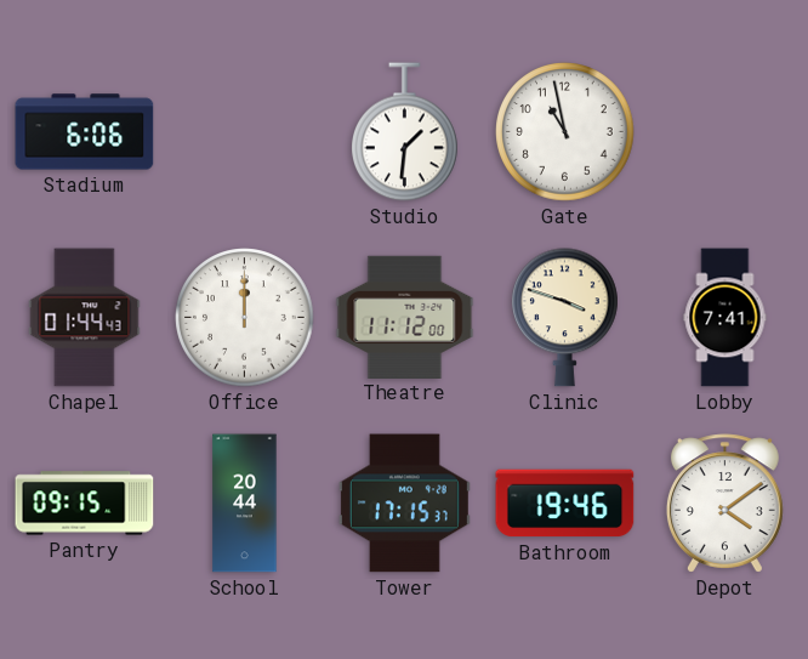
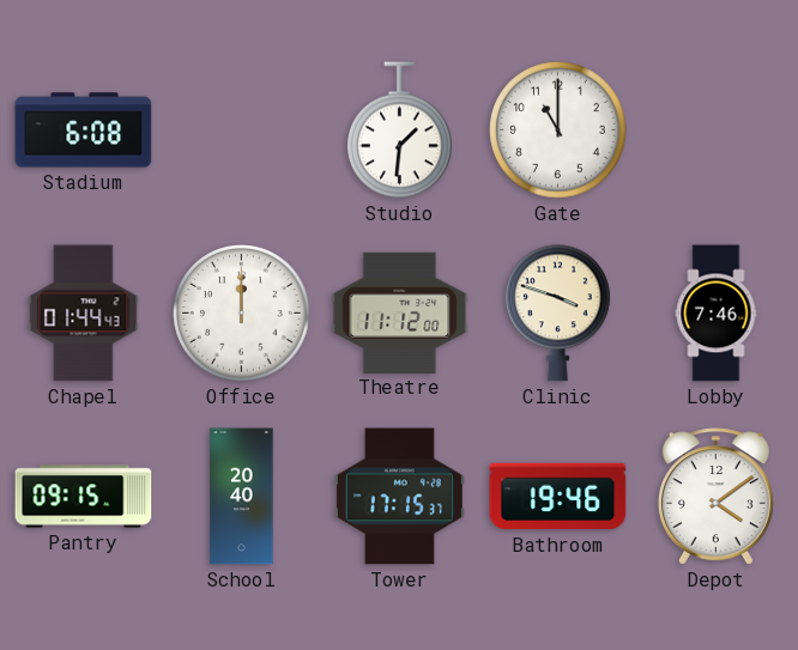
Stadium: 6:06 -> 6:08
Gate: 10:58 -> 11:00
Lobby: 7:41 -> 7:46
School: 20:44 -> 20:40
